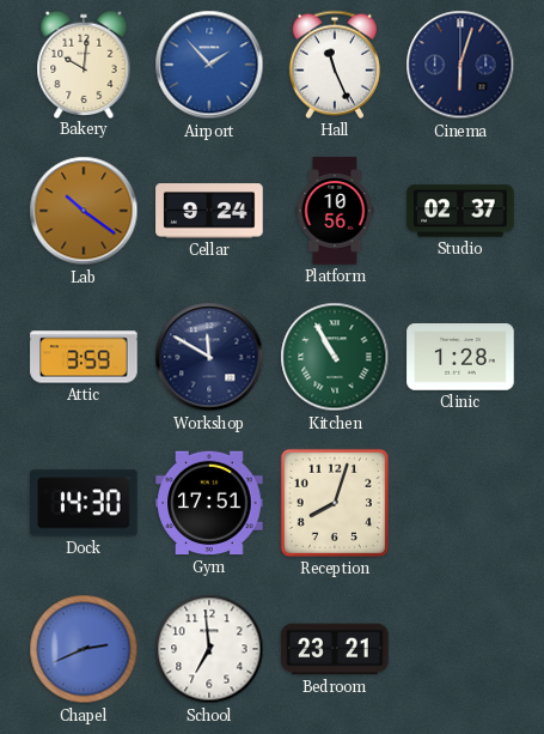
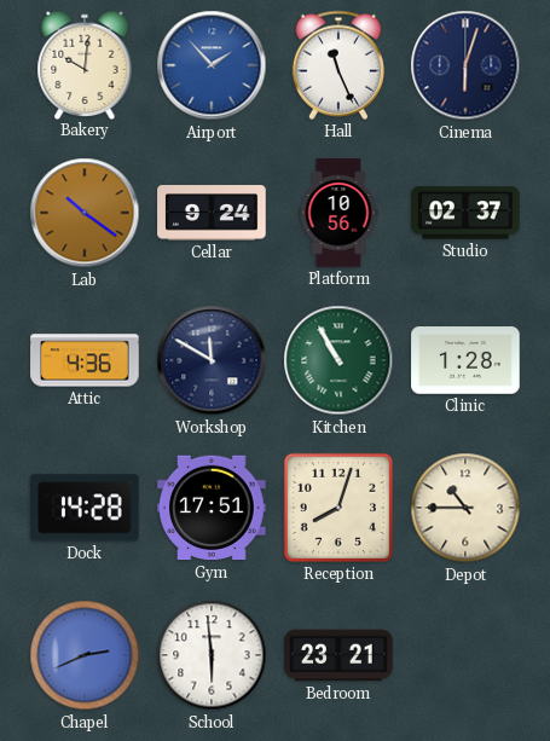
Attic: 3:59 -> 4:36
Dock: 14:30 -> 14:28
Depot: none -> 10:45
School: 6:59 -> 5:59
